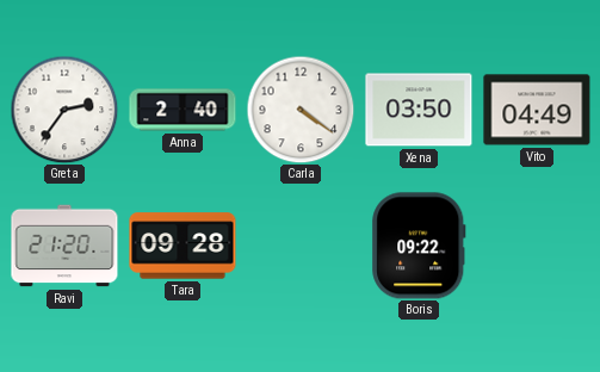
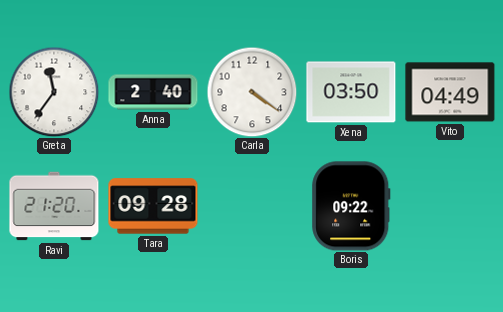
Greta: 2:36 -> 11:36
